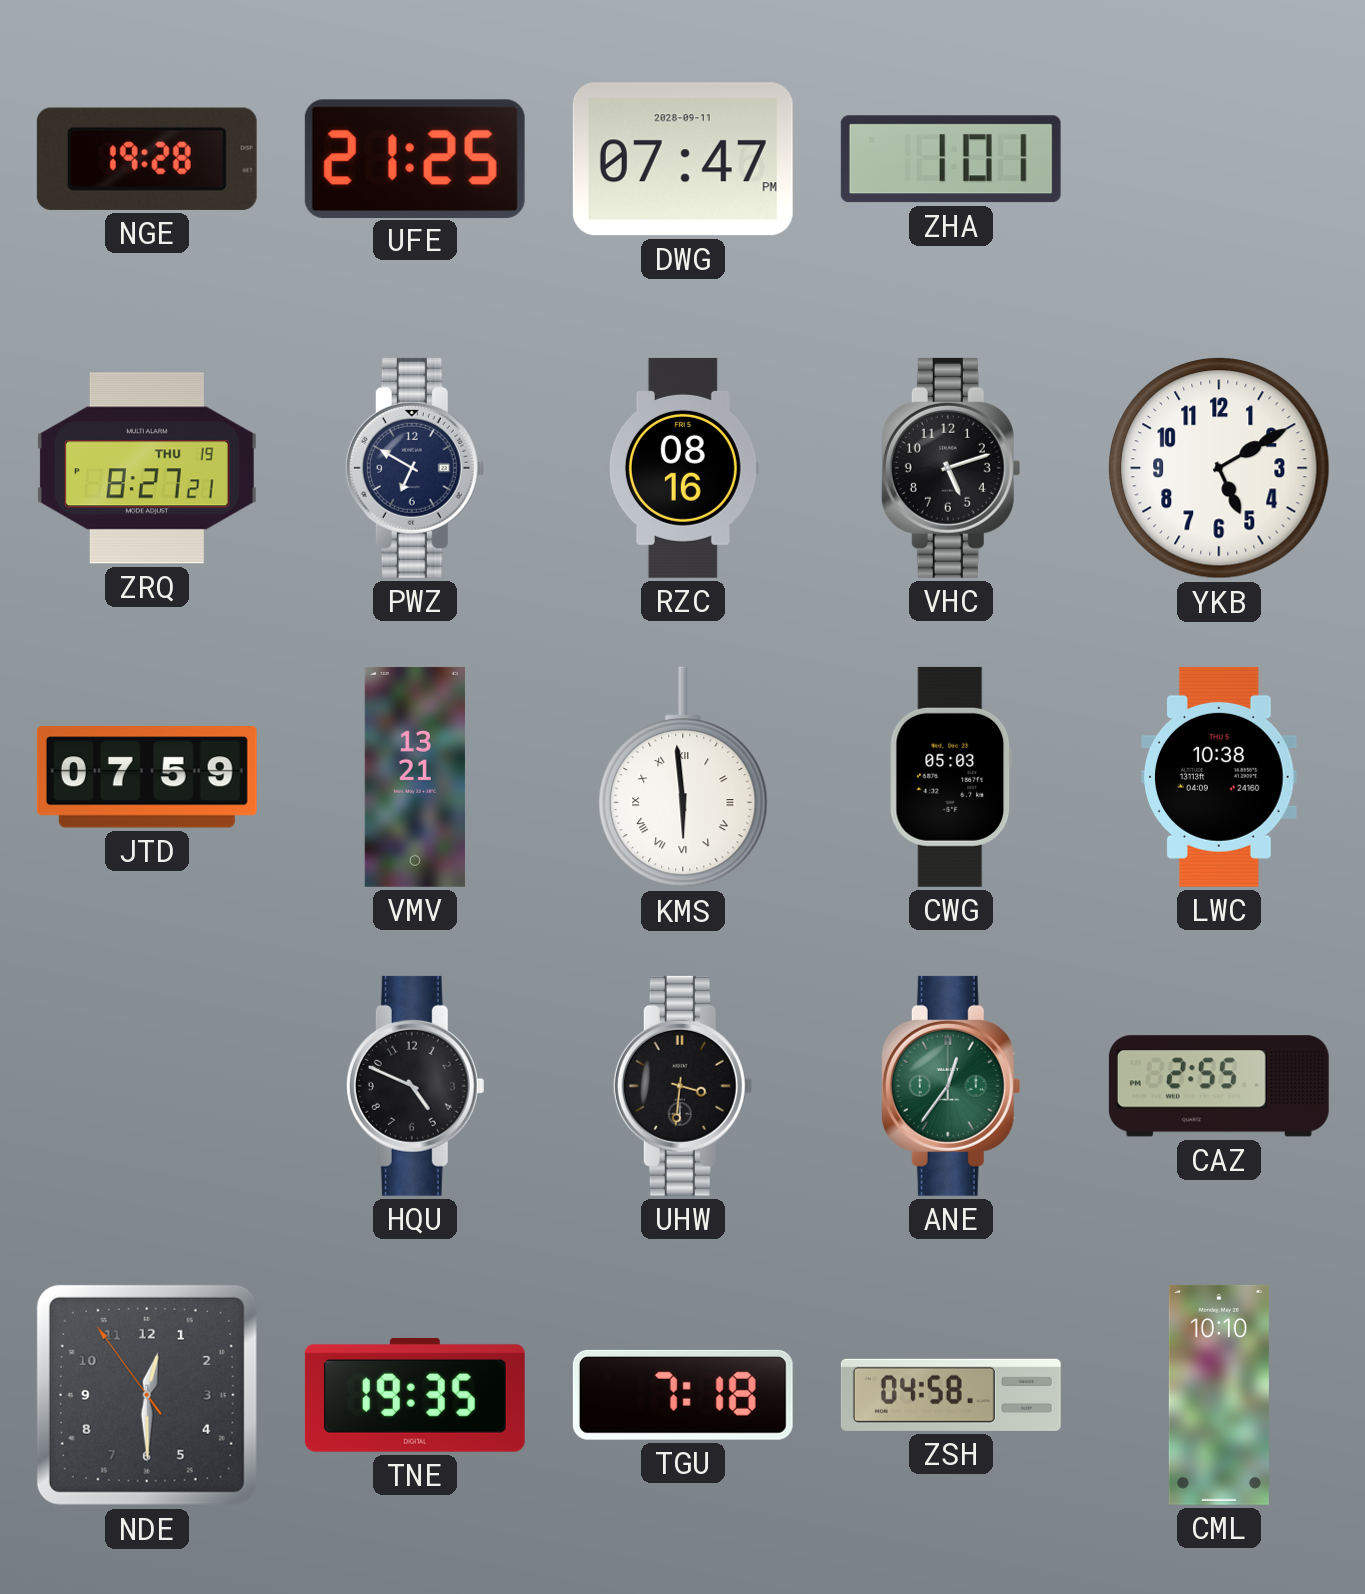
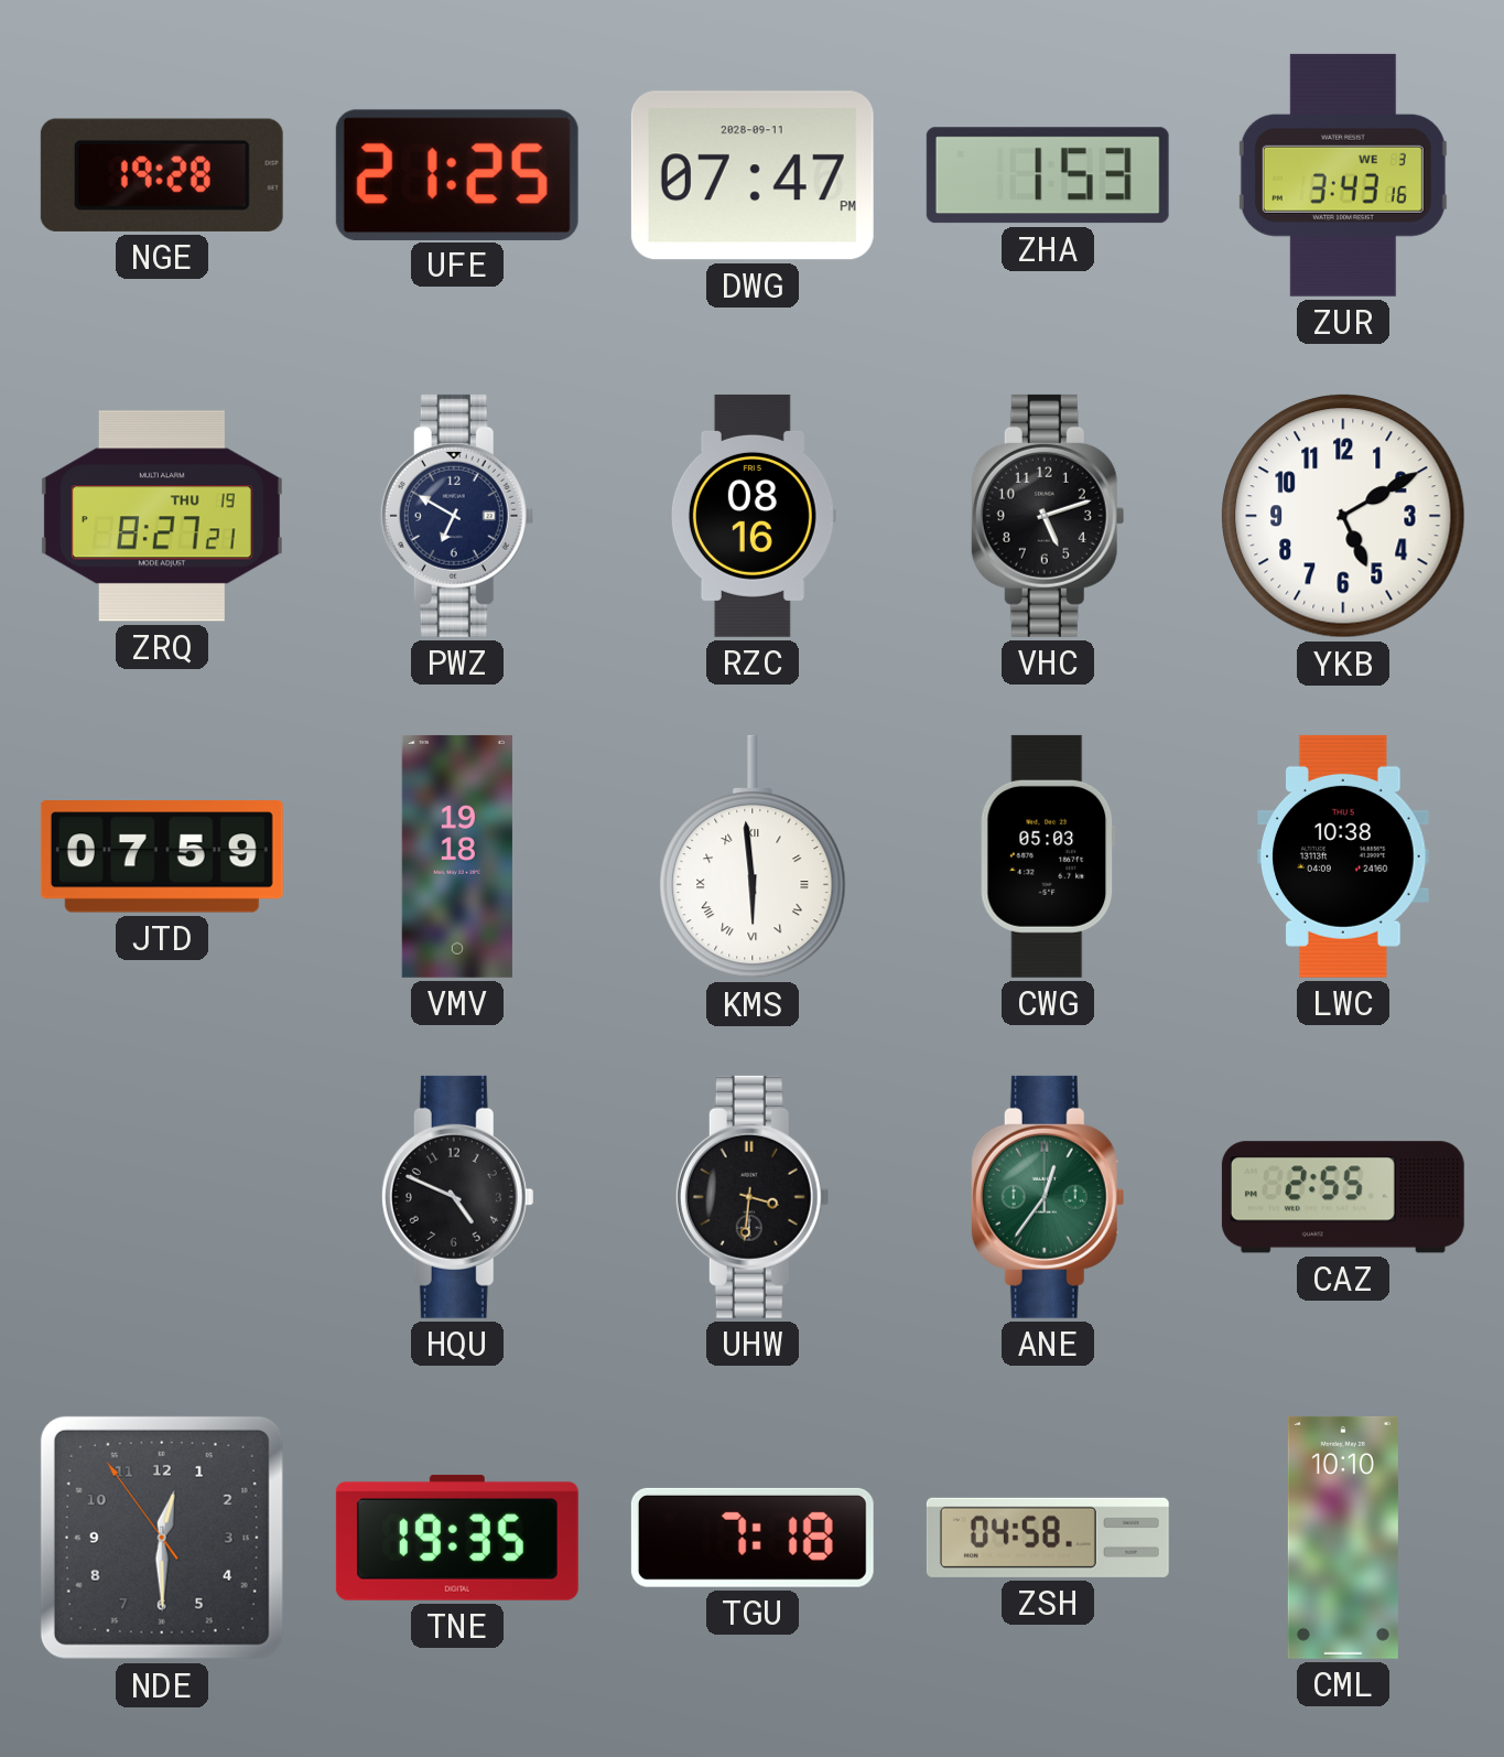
ZHA: 1:01 -> 1:53
ZUR: none -> 3:43
VMV: 13:21 -> 19:18
